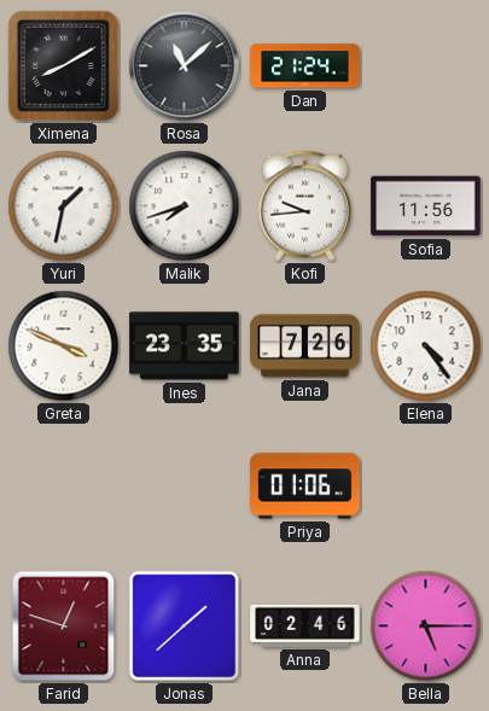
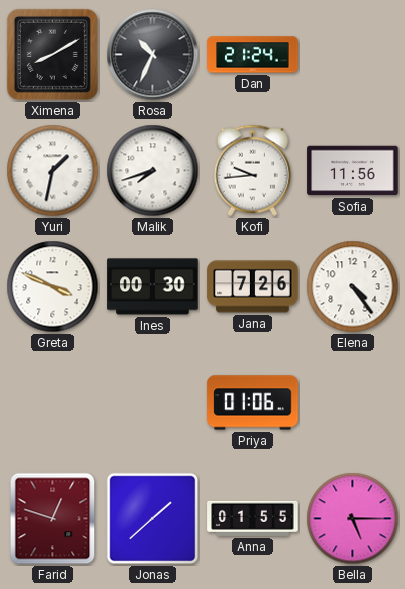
Rosa: 11:08 -> 10:34
Ines: 23:35 -> 00:30
Anna: 02:46 -> 01:55
